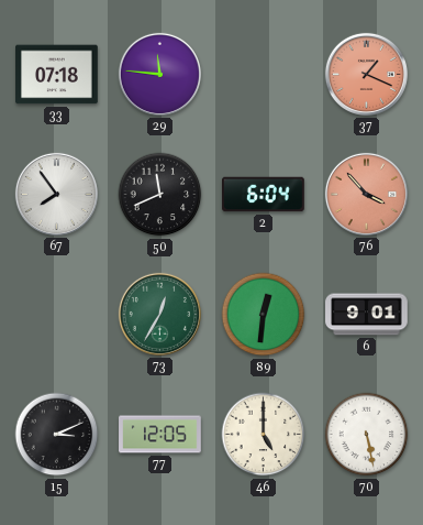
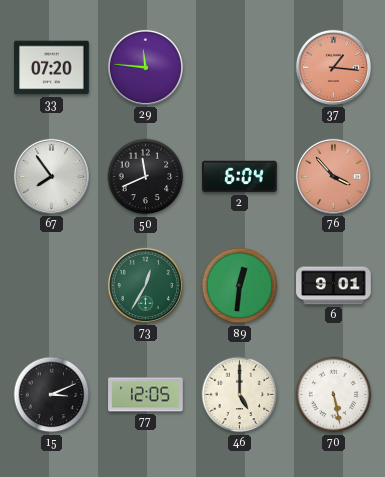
33: 07:18 -> 07:20
37: 1:19 -> 1:16
